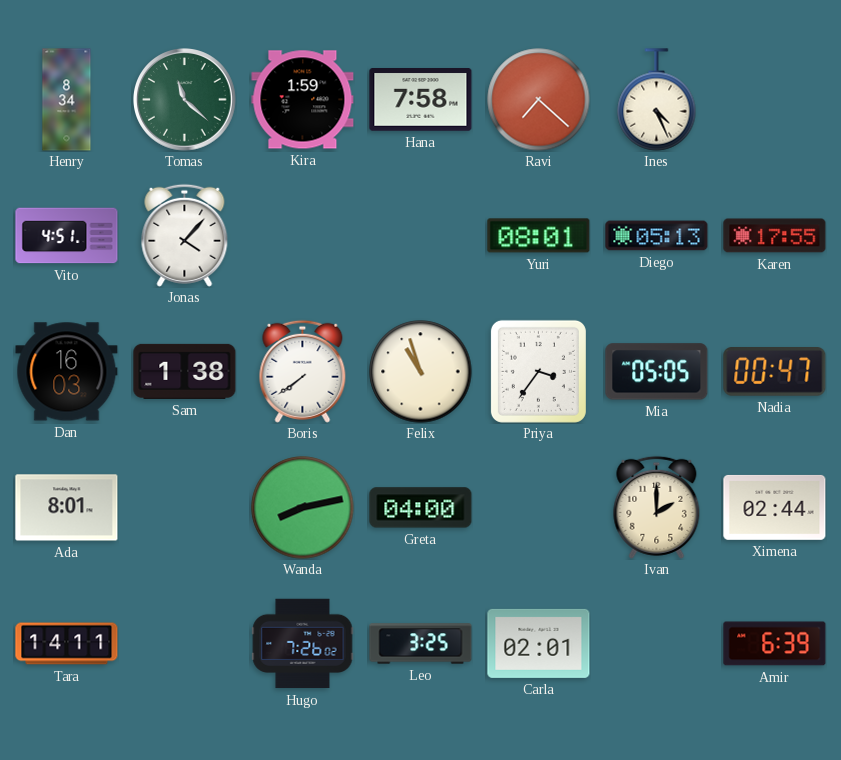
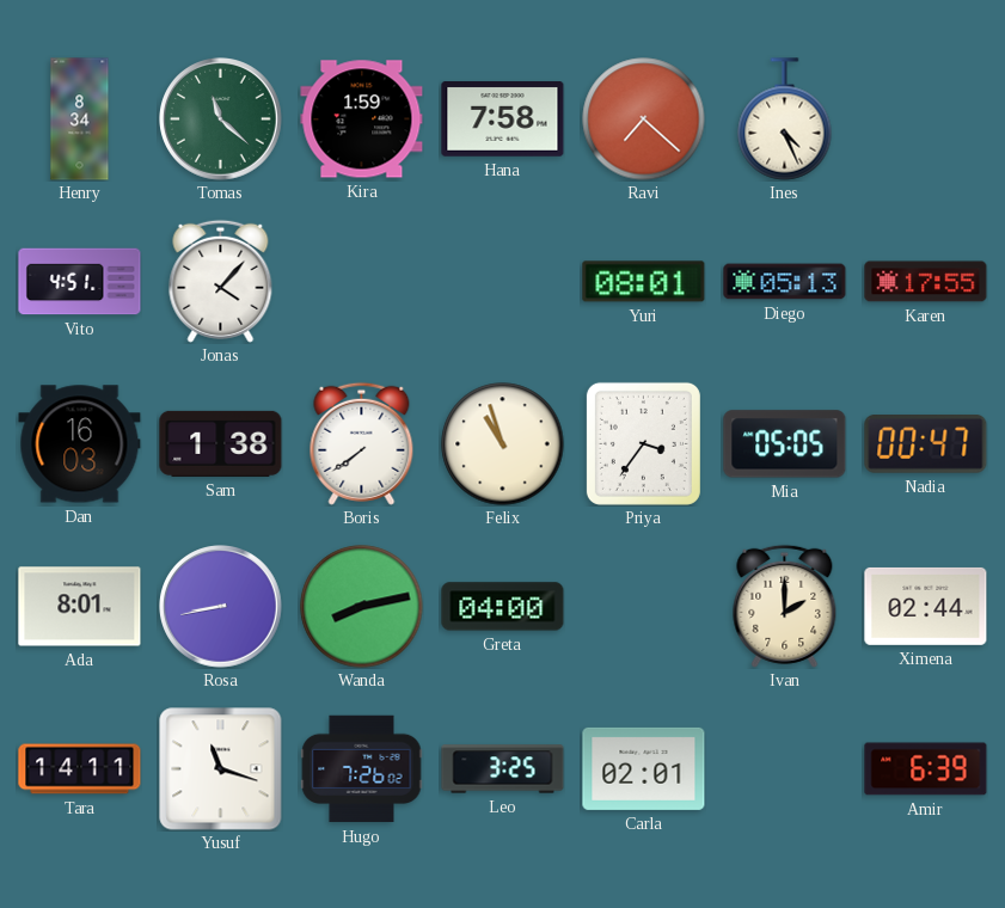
Rosa: none -> 8:43
Yusuf: none -> 11:18
